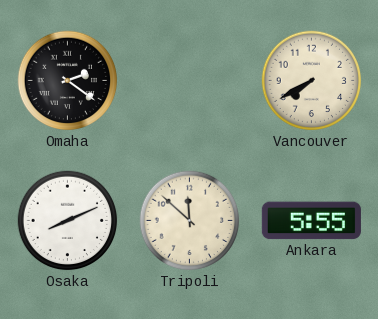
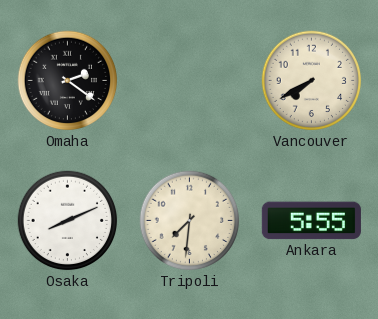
Tripoli: 11:52 -> 7:31
